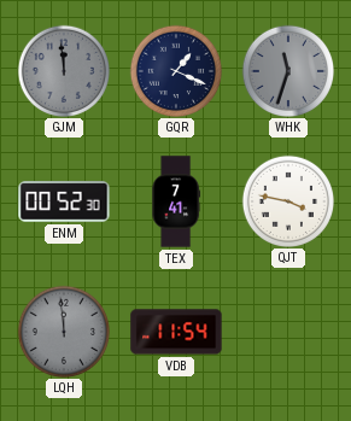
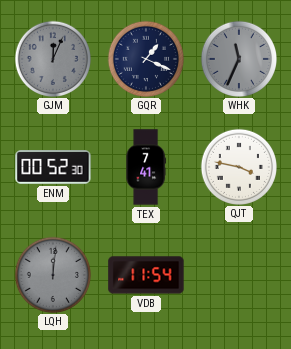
GJM: 11:59 -> 12:04
WHK: 11:33 -> 11:34
LQH: 11:59 -> 12:01
